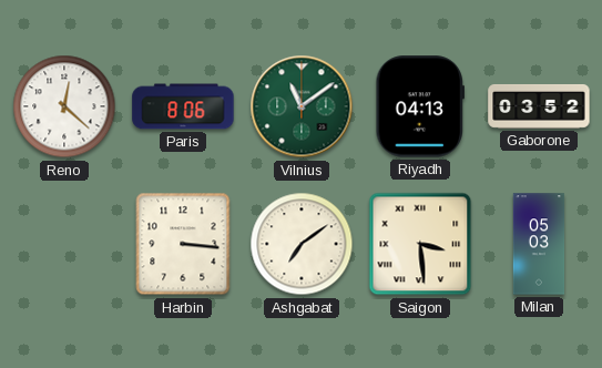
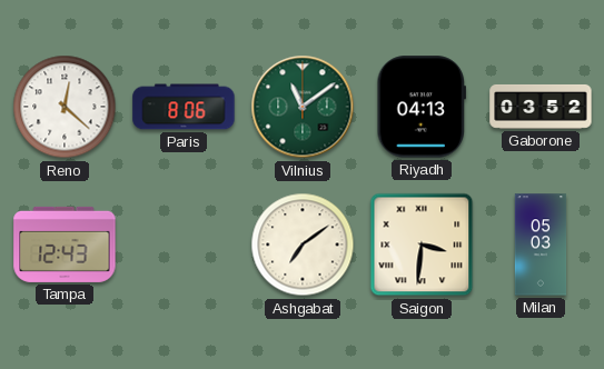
Tampa: none -> 12:43
Harbin: 3:16 -> none
Saigon: 3:29 -> 3:31
